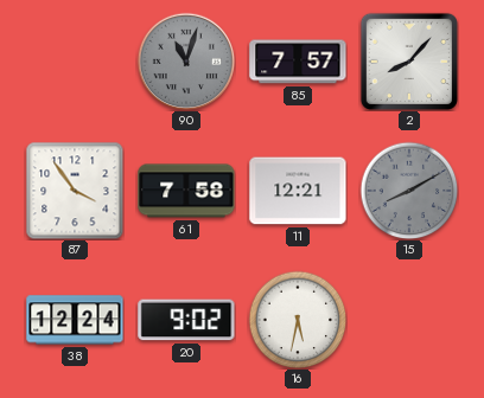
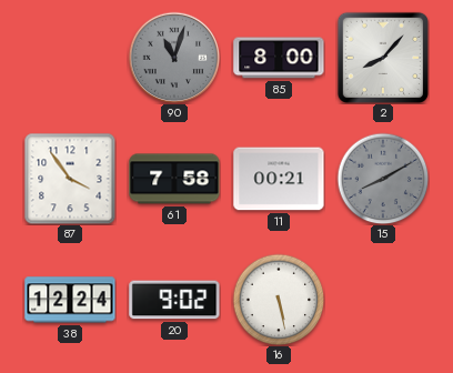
85: 7:57 -> 8:00
11: 12:21 -> 00:21
16: 5:32 -> 5:28
